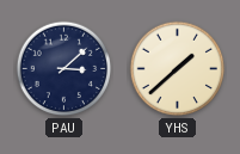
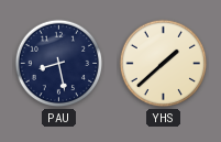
PAU: 3:08 -> 8:28
